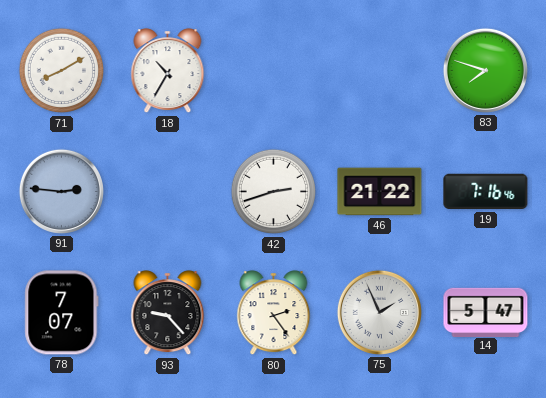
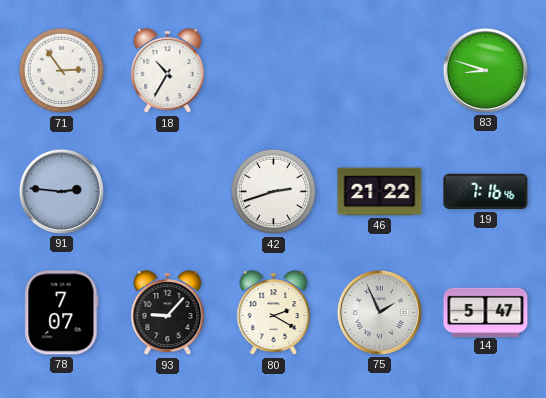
71: 8:10 -> 2:54
83: 7:48 -> 8:48
93: 9:23 -> 9:07
80: 2:24 -> 2:20
